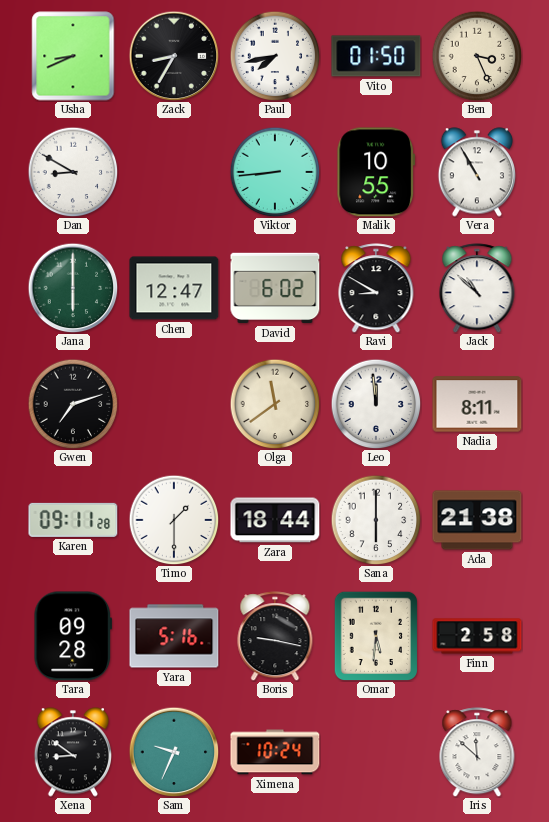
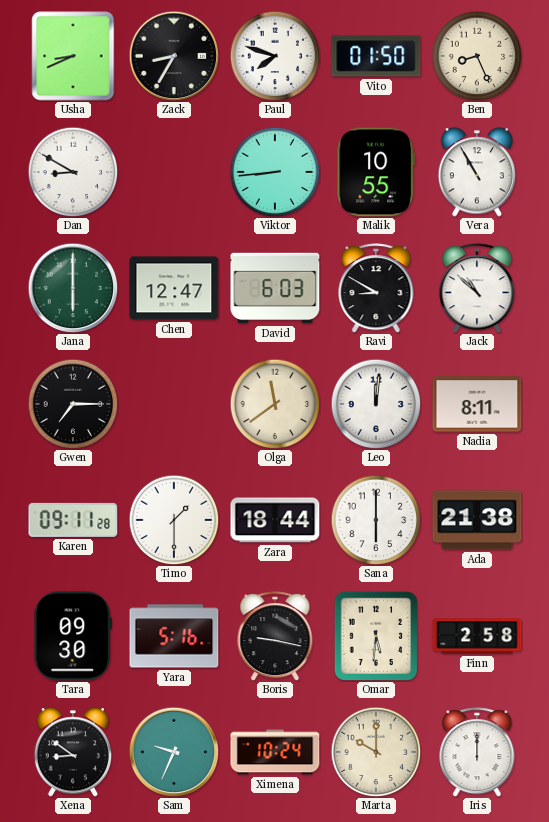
Paul: 7:43 -> 7:48
Ben: 3:26 -> 8:26
David: 6:02 -> 6:03
Gwen: 7:12 -> 7:15
Leo: 11:59 -> 12:01
Tara: 09:28 -> 09:30
Marta: none -> 10:00
Iris: 11:52 -> 12:00
